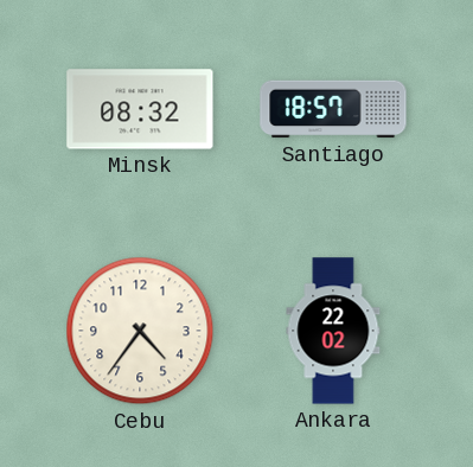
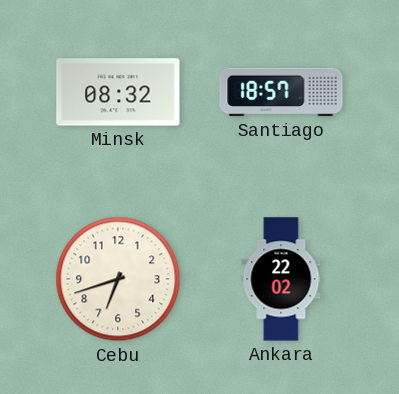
Cebu: 4:36 -> 6:42
